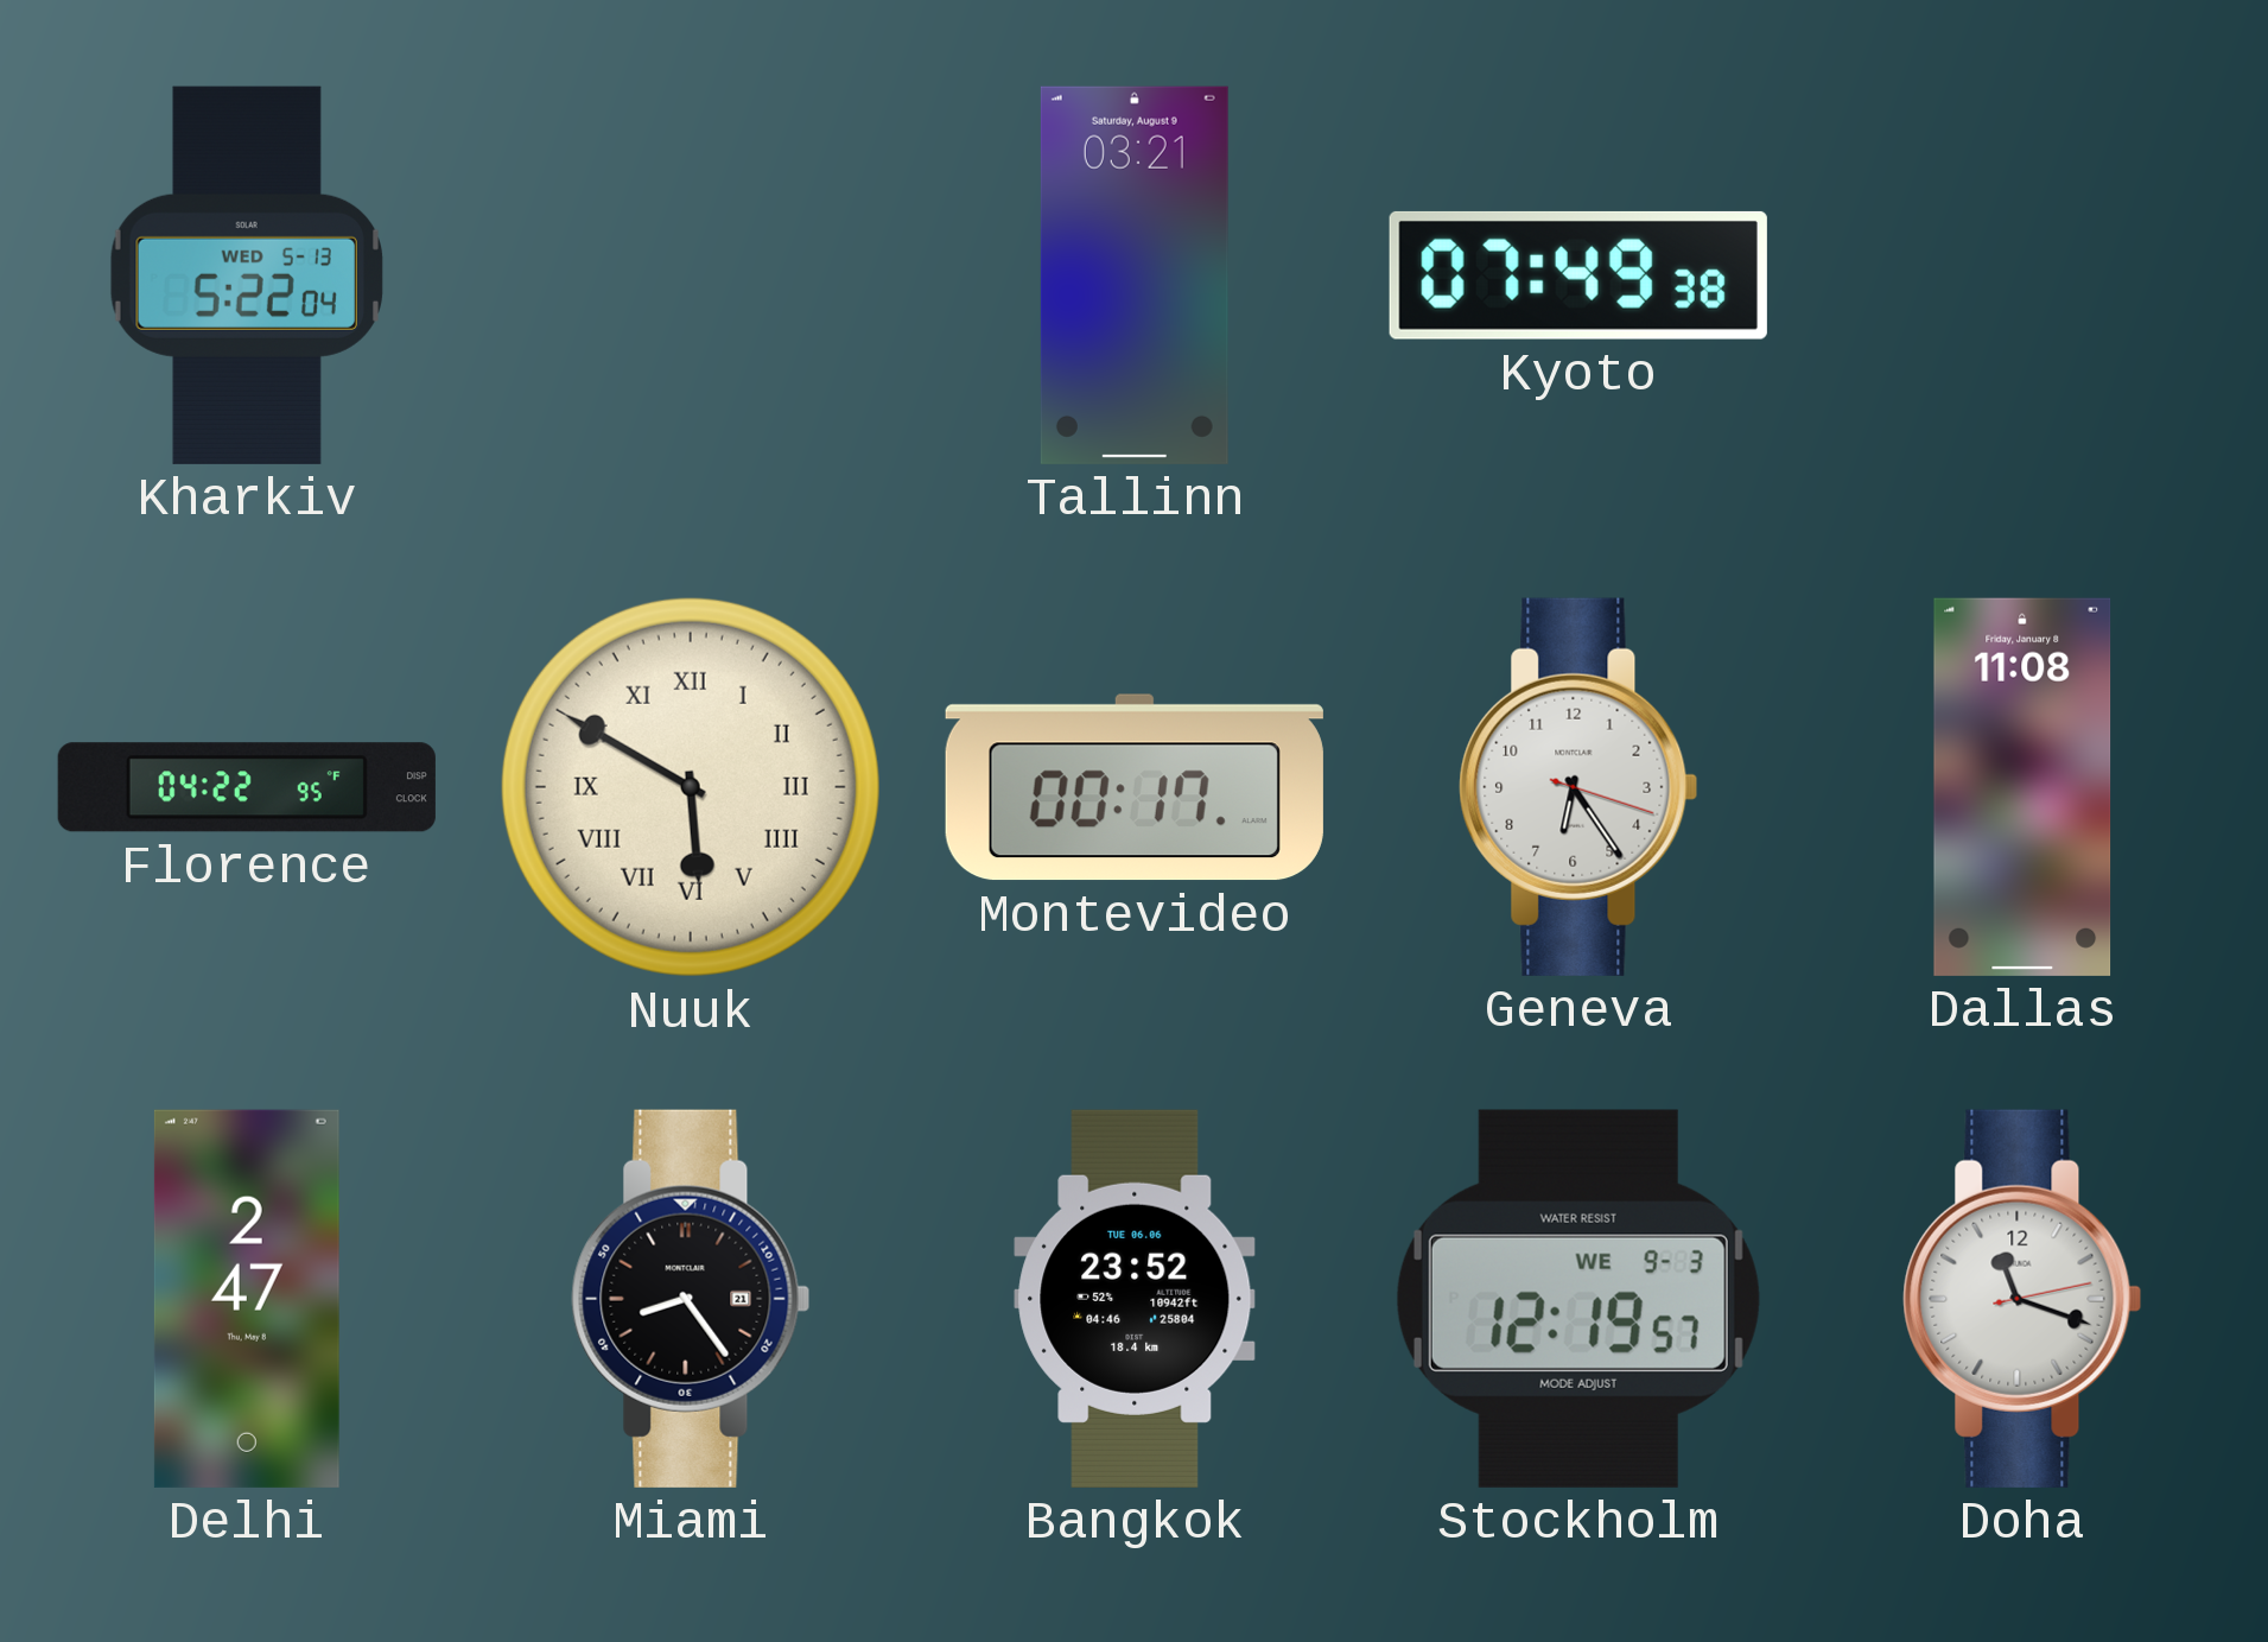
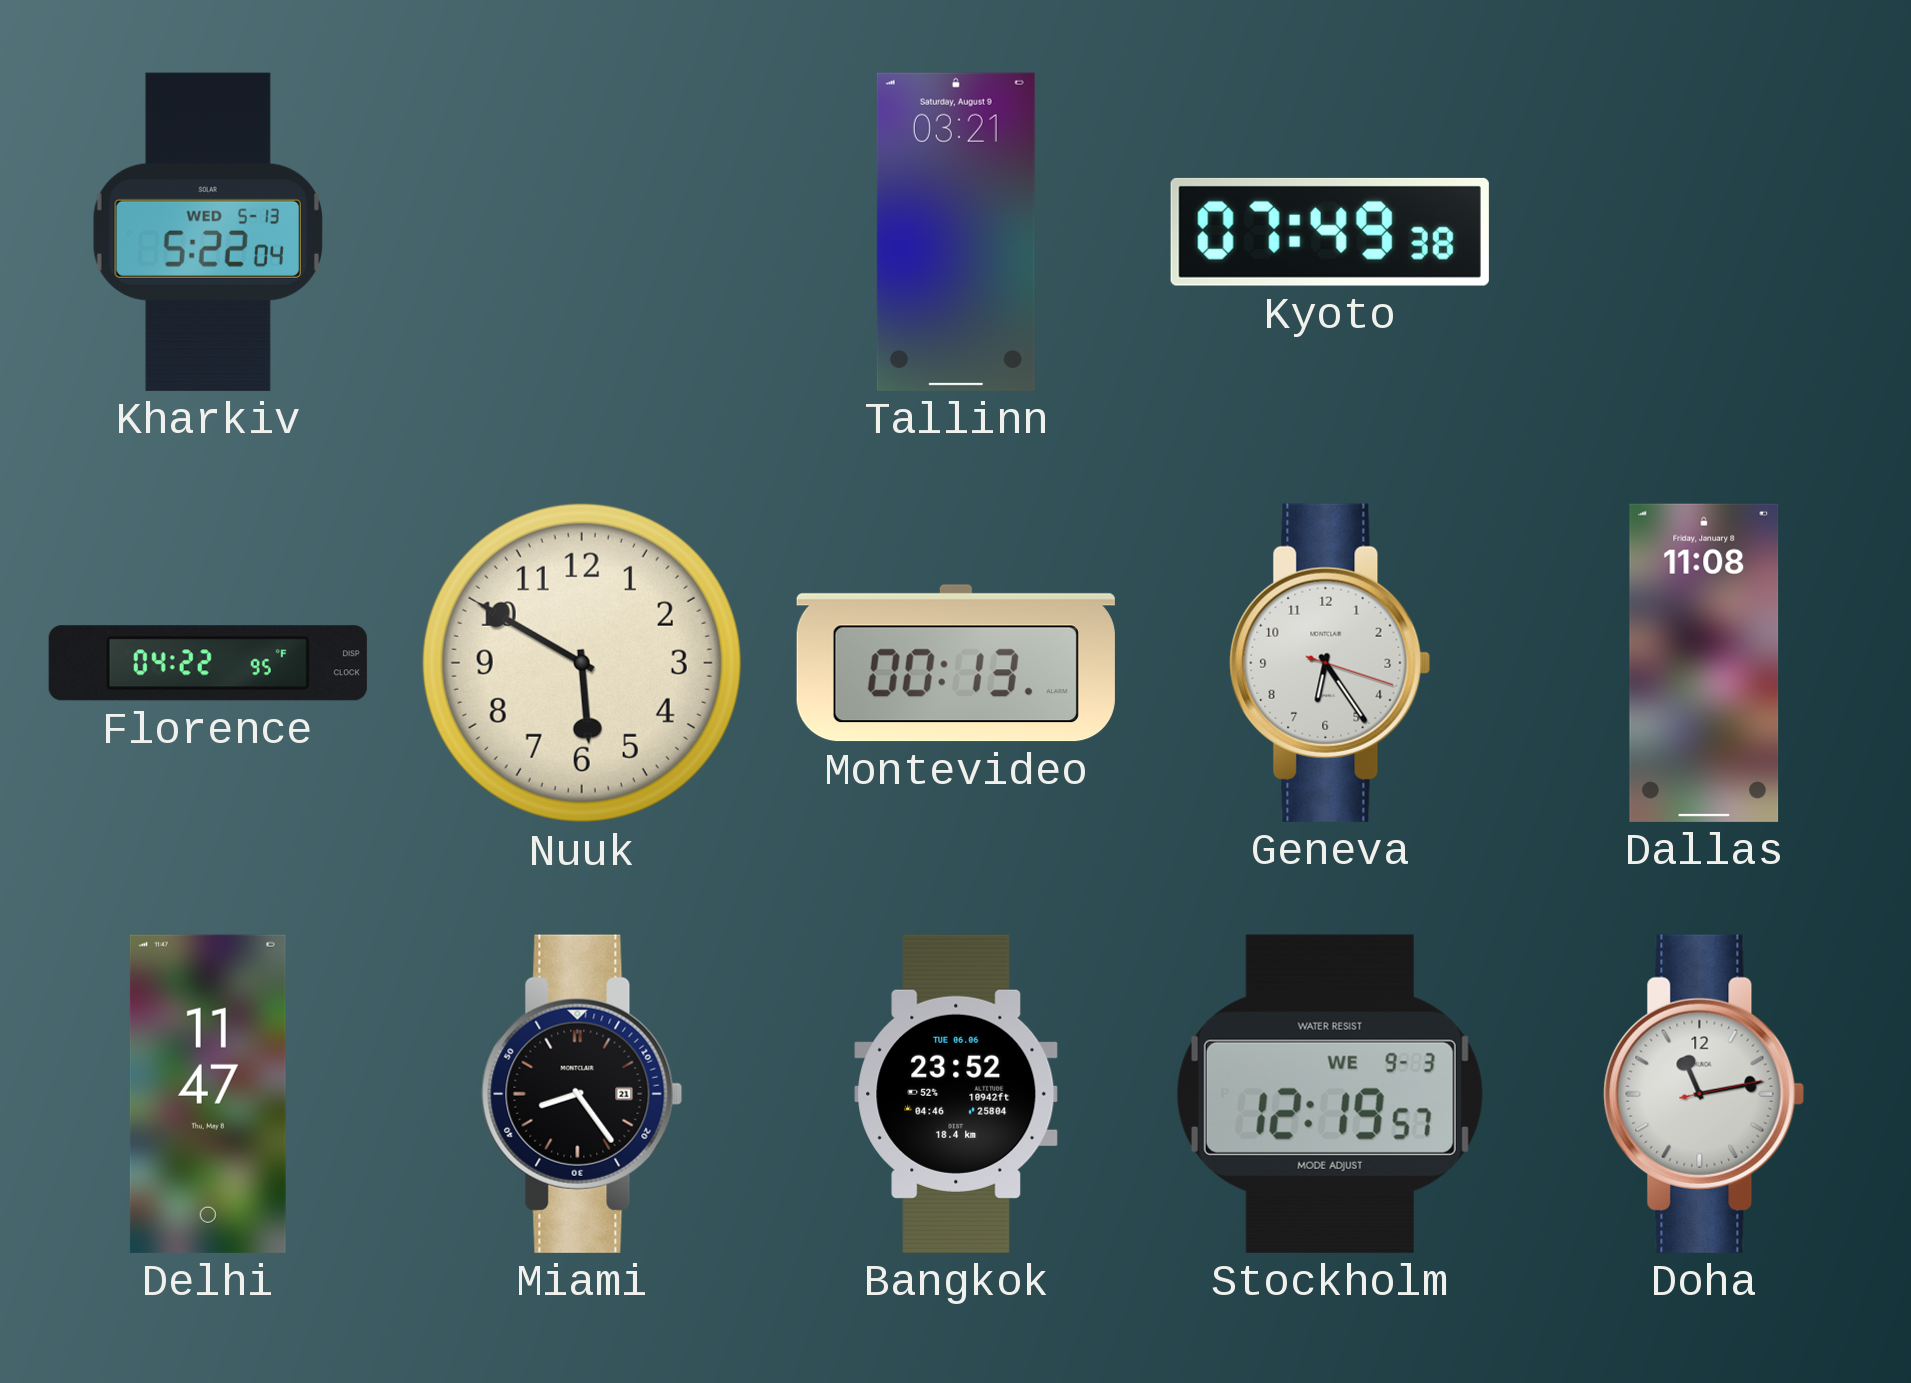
Nuuk numerals: Roman -> Arabic
Montevideo: 00:17 -> 00:13
Delhi: 2:47 -> 11:47
Doha: 11:18 -> 11:13
